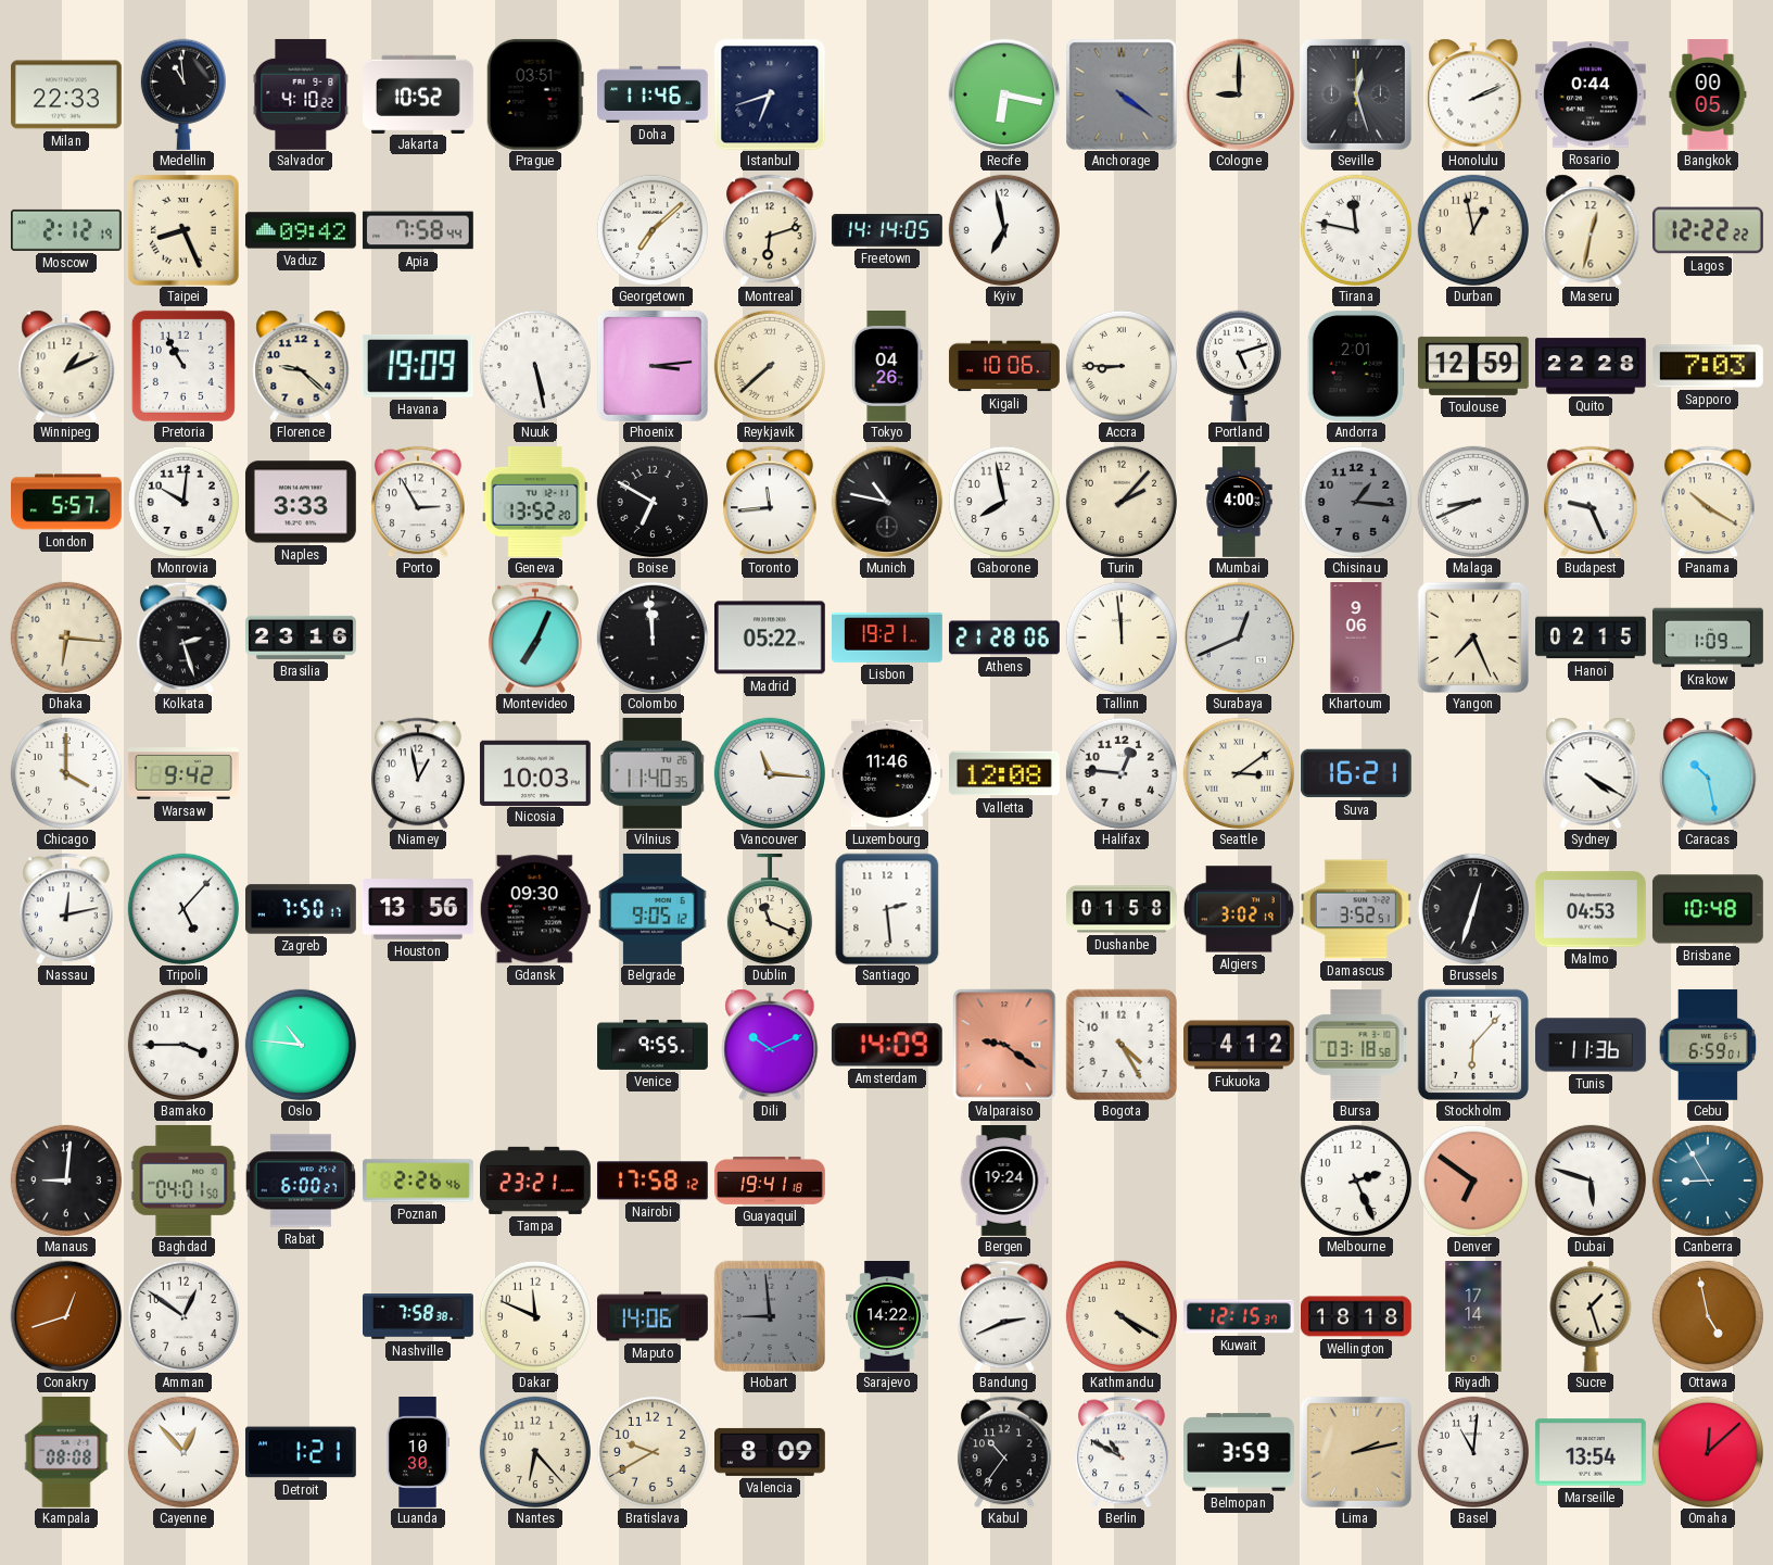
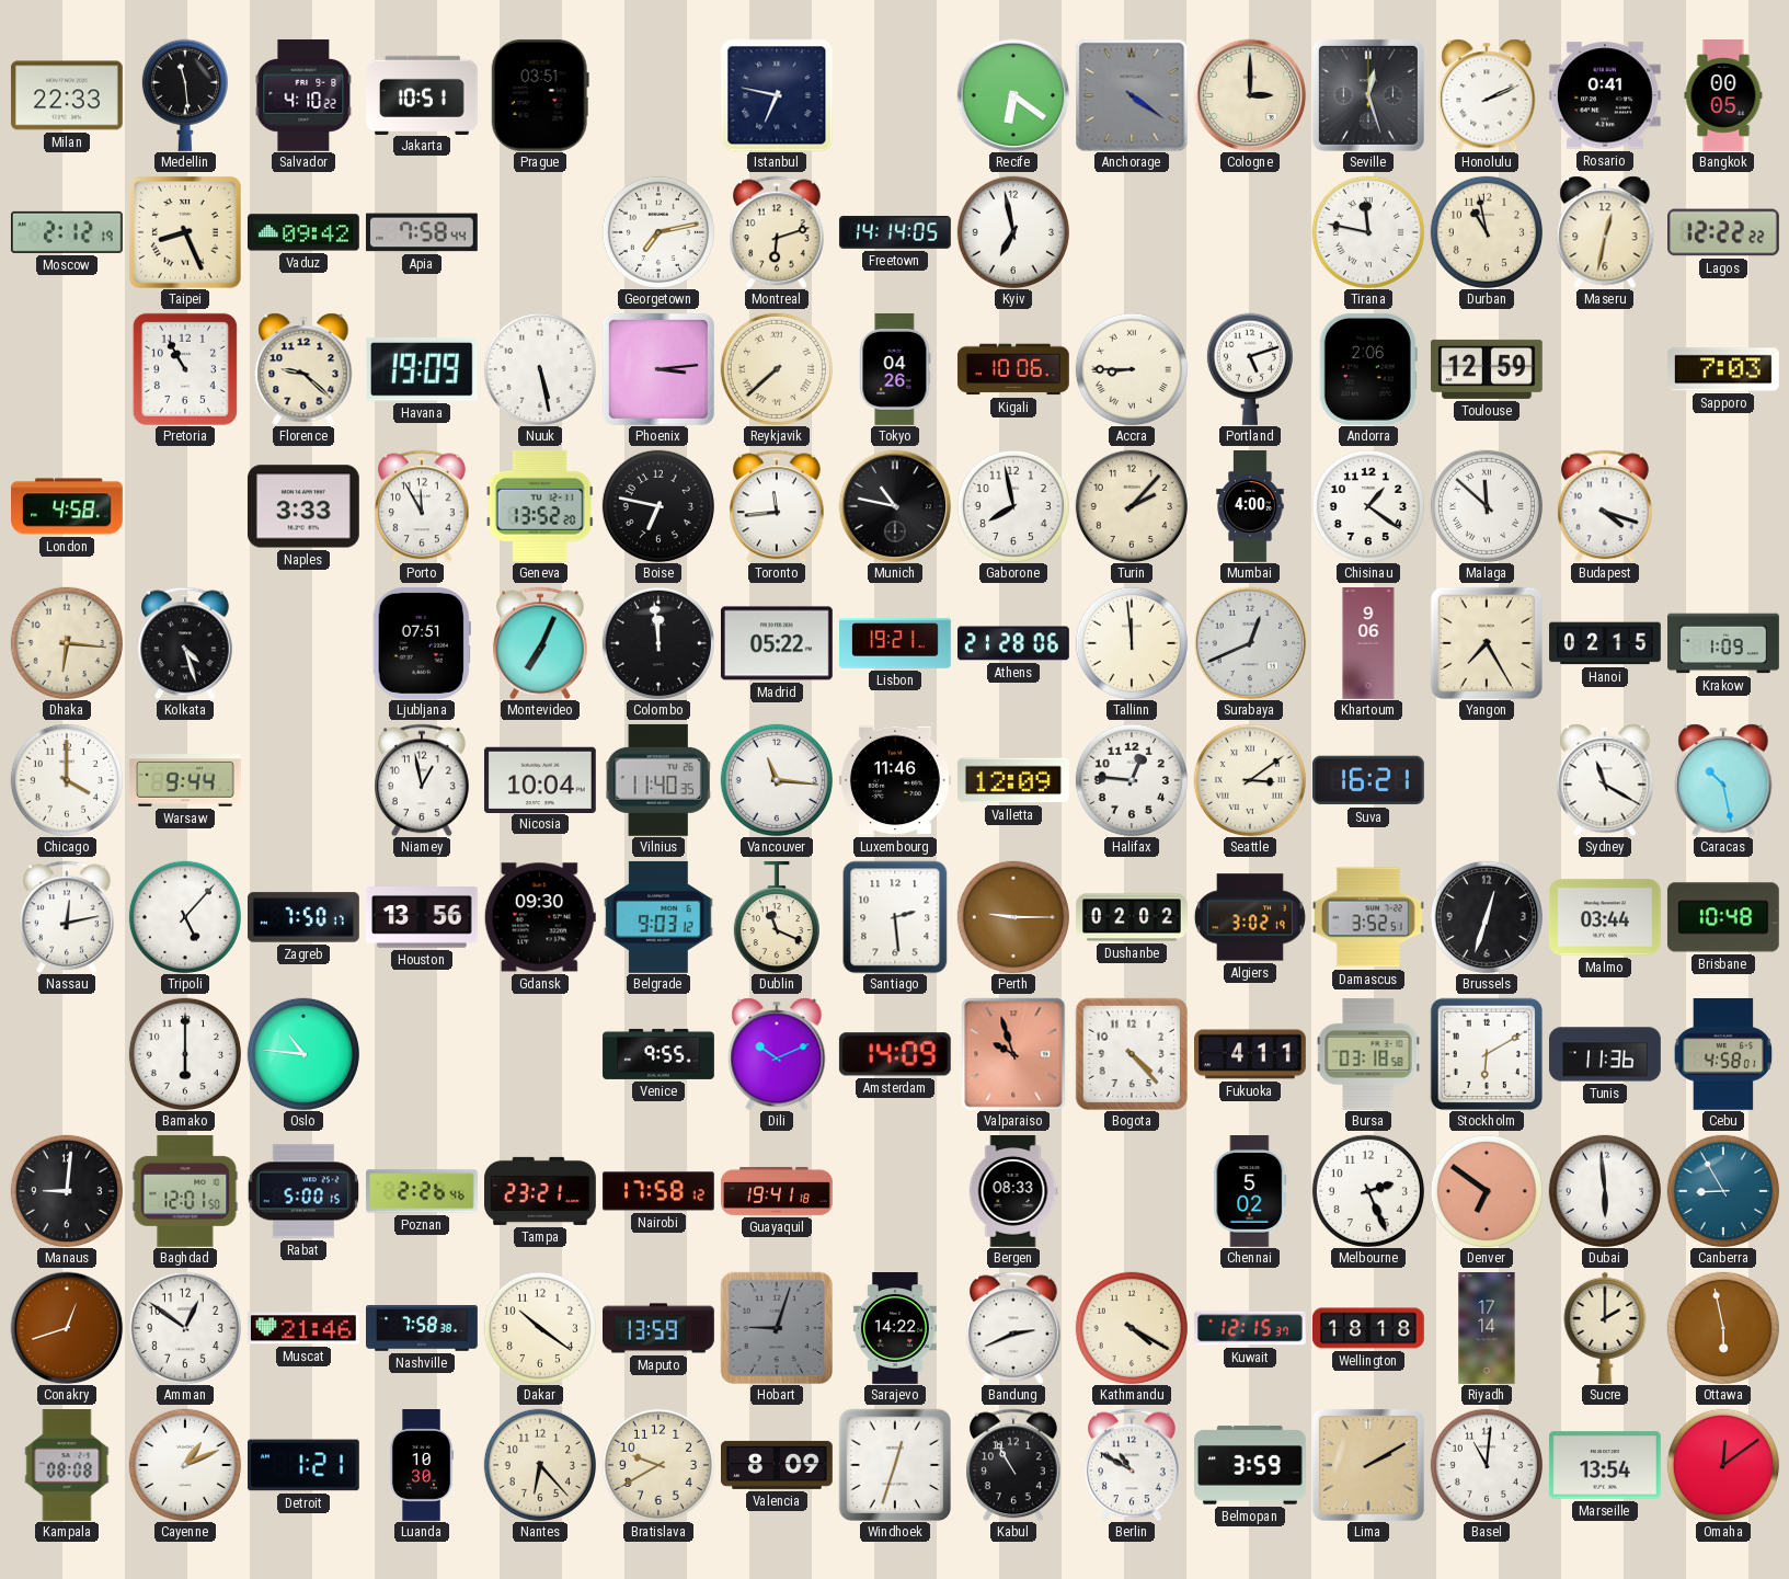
Medellin: 10:59 -> 11:29
Jakarta: 10:52 -> 10:51
Doha: 11:46 -> none
Istanbul: 6:42 -> 6:47
Recife: 6:17 -> 6:21
Cologne: 9:00 -> 3:00
Rosario: 0:44 -> 0:41
Georgetown: 7:08 -> 7:13
Durban: 12:58 -> 10:58
Winnipeg: 1:11 -> none
Andorra: 2:01 -> 2:06
Quito: 22:28 -> none
London: 5:57 -> 4:58
Monrovia: 10:01 -> none
Porto: 2:55 -> 11:55
Boise: 6:50 -> 6:47
Chisinau: 1:16 -> 1:21
Chisinau dial: grey -> white
Malaga: 8:41 -> 11:52
Budapest: 9:26 -> 4:18
Panama: 10:20 -> none
Kolkata: 2:27 -> 4:27
Brasilia: 23:16 -> none
Ljubljana: none -> 07:51
Yangon: 7:26 -> 7:25
Warsaw: 9:42 -> 9:44
Nicosia: 10:03 -> 10:04
Valletta: 12:08 -> 12:09
Sydney: 4:20 -> 11:20
Belgrade: 9:05 -> 9:03
Perth: none -> 9:15
Dushanbe: 01:58 -> 02:02
Malmo: 04:53 -> 03:44
Bamako: 3:45 -> 6:00
Valparaiso: 9:21 -> 9:57
Bogota: 4:25 -> 4:23
Fukuoka: 4:12 -> 4:11
Stockholm: 6:07 -> 6:10
Cebu: 6:59 -> 4:58
Baghdad: 04:01 -> 12:01
Rabat: 6:00 -> 5:00
Bergen: 19:24 -> 08:33
Chennai: none -> 5:02
Dubai: 5:48 -> 5:59
Muscat: none -> 21:46
Dakar: 11:49 -> 10:21
Maputo: 14:06 -> 13:59
Hobart: 8:59 -> 9:03
Sucre: 1:27 -> 2:00
Ottawa: 4:58 -> 5:58
Cayenne: 12:53 -> 1:11
Windhoek: none -> 12:33
Kabul: 10:36 -> 10:55
Lima: 2:13 -> 2:10
Omaha: 12:08 -> 12:09
